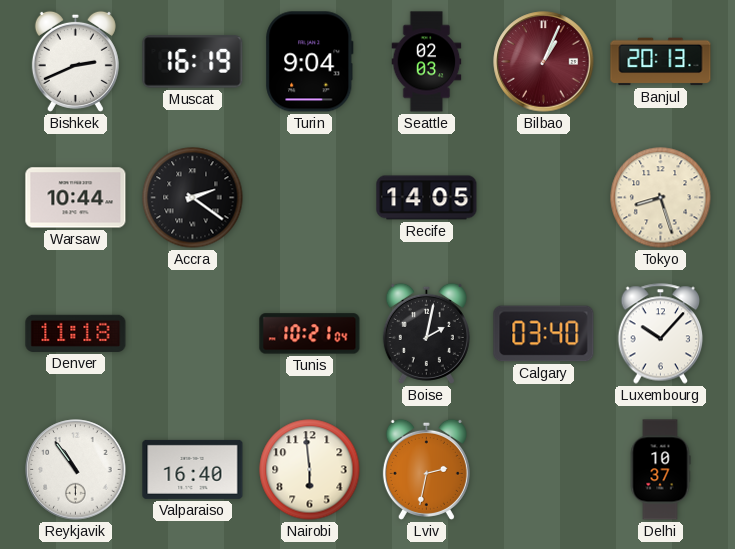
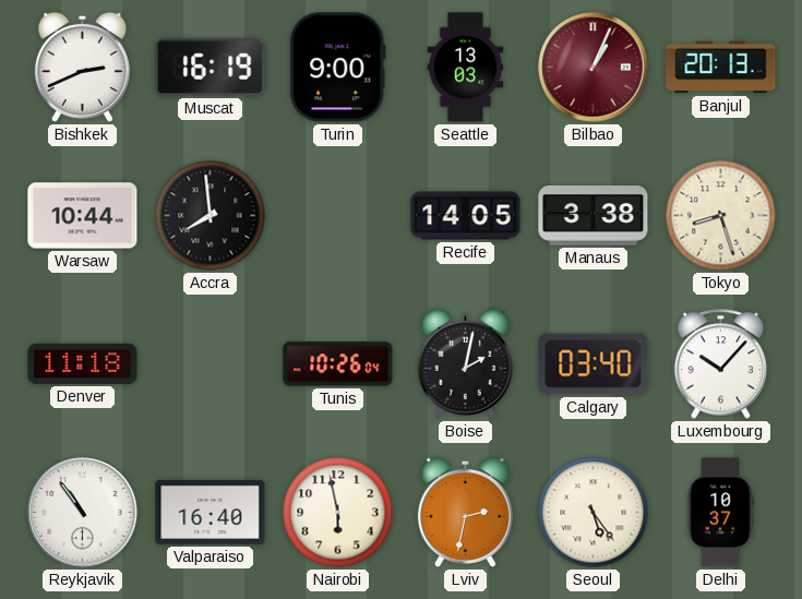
Turin: 9:04 -> 9:00
Seattle: 02:03 -> 13:03
Accra: 2:21 -> 7:59
Manaus: none -> 3:38
Tunis: 10:21 -> 10:26
Nairobi: 5:59 -> 5:58
Seoul: none -> 5:24
